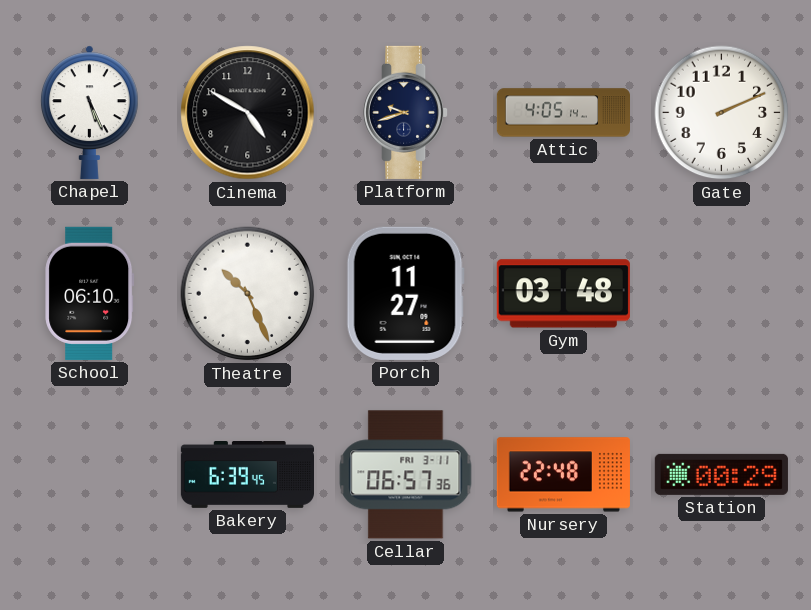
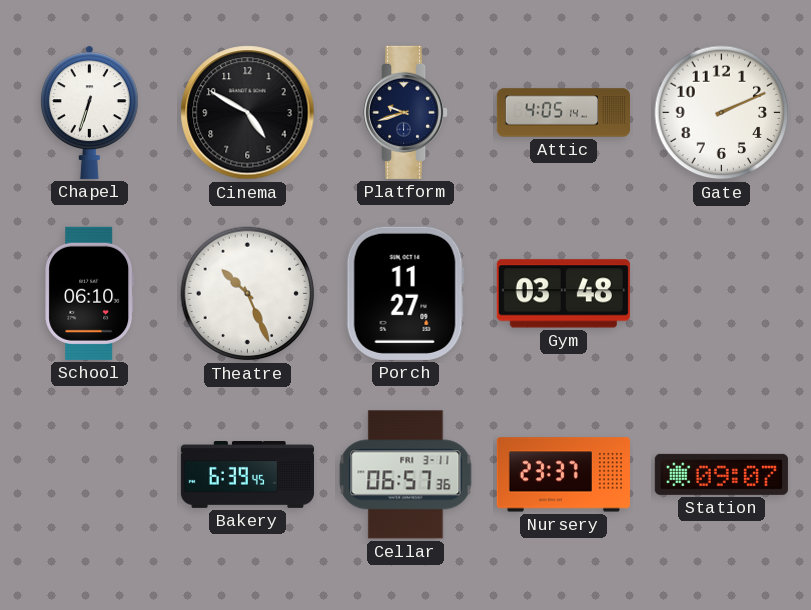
Chapel: 5:26 -> 6:33
Nursery: 22:48 -> 23:37
Station: 00:29 -> 09:07
